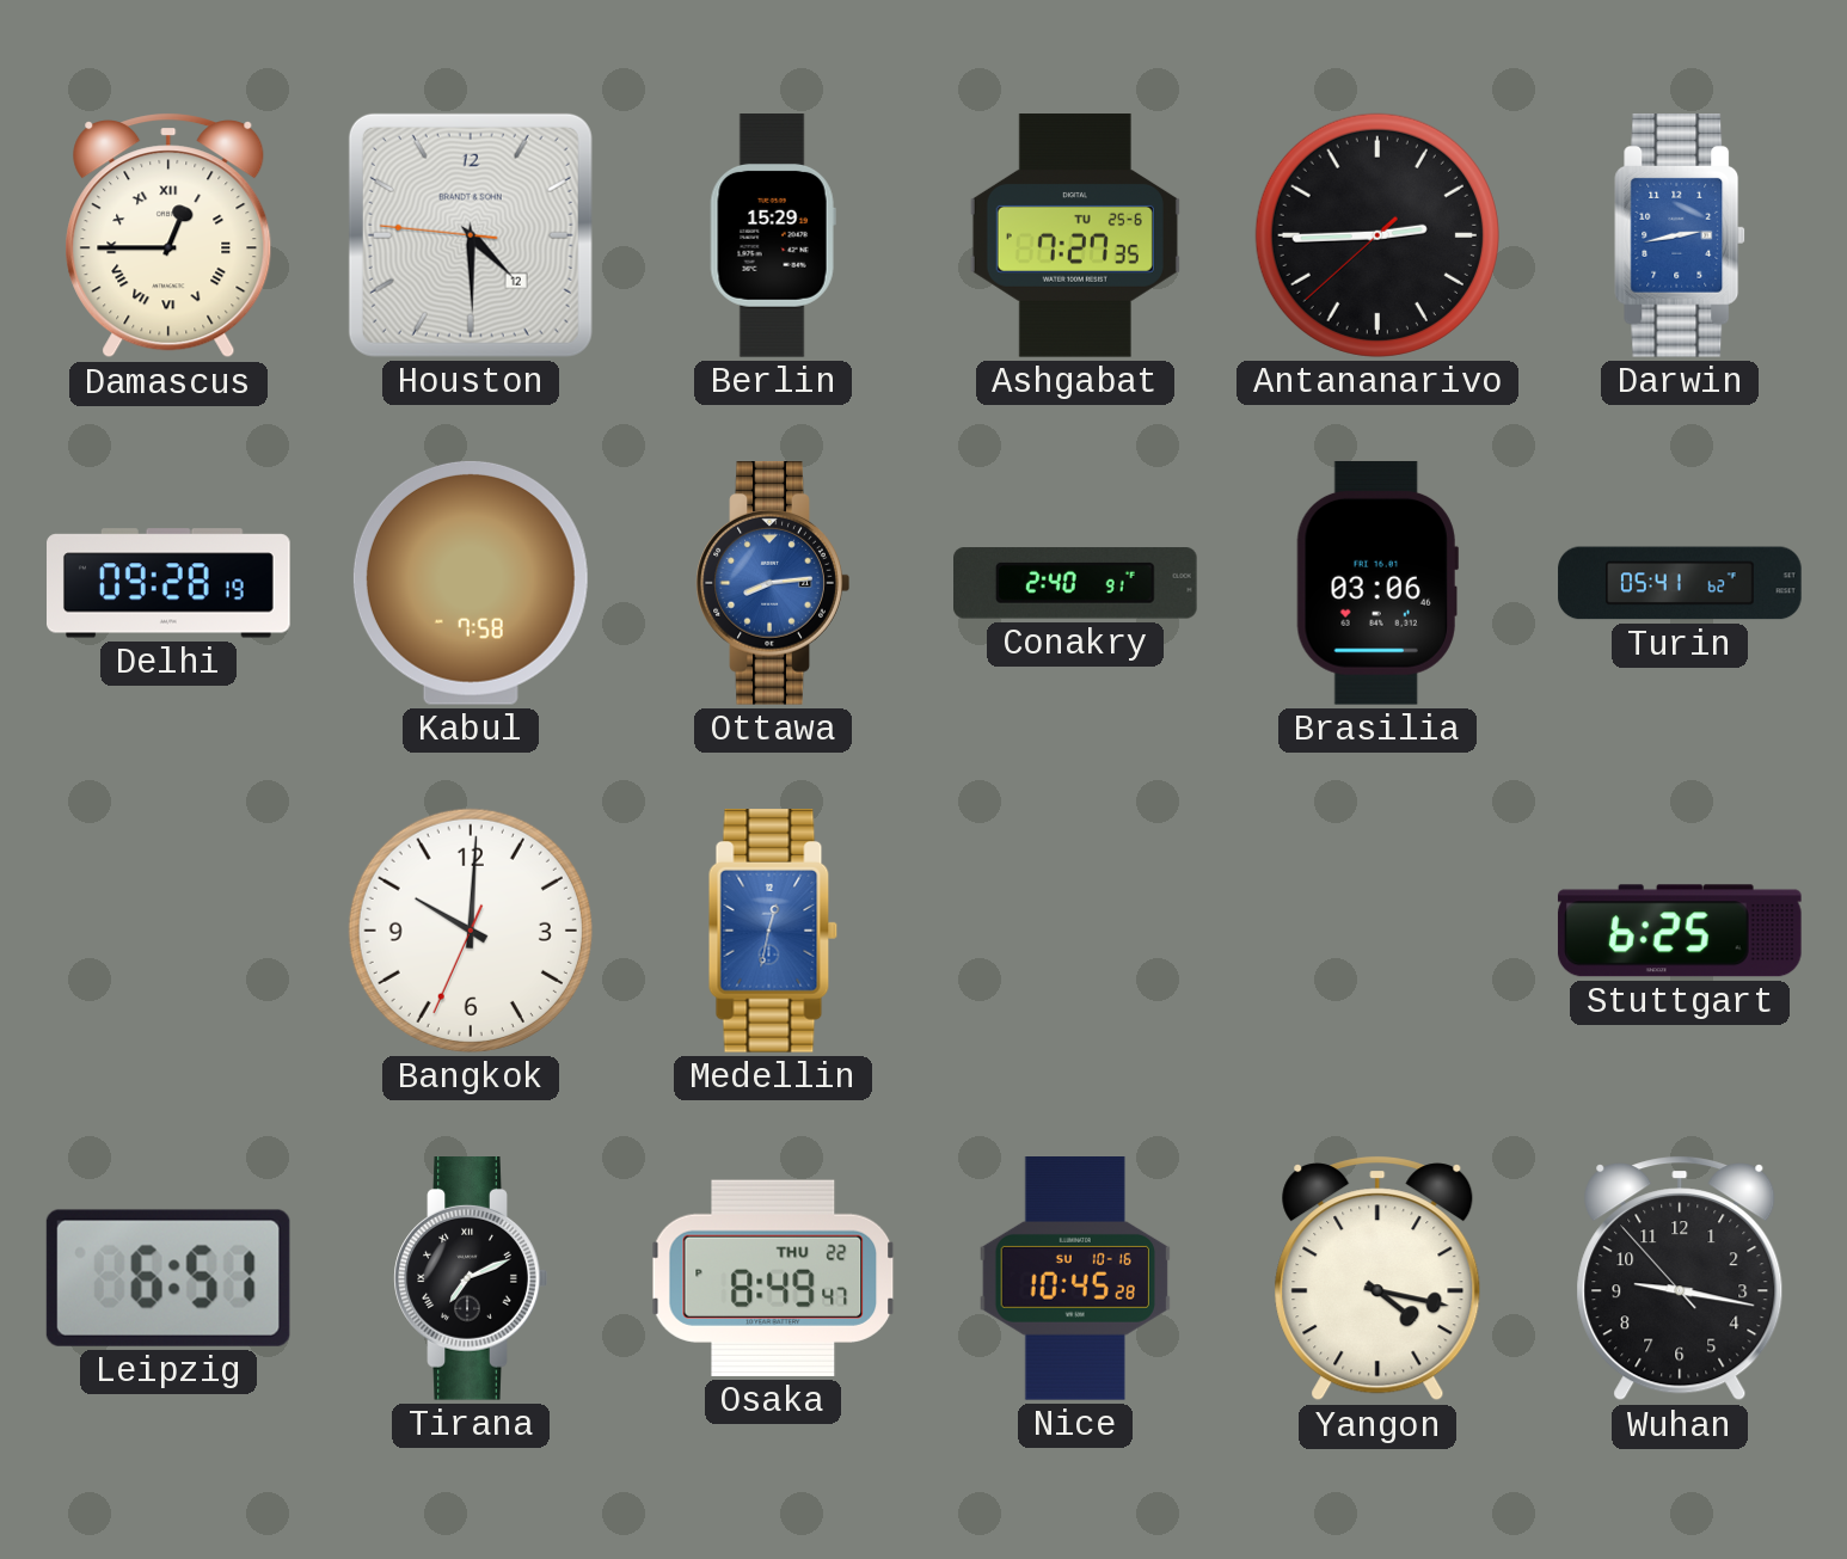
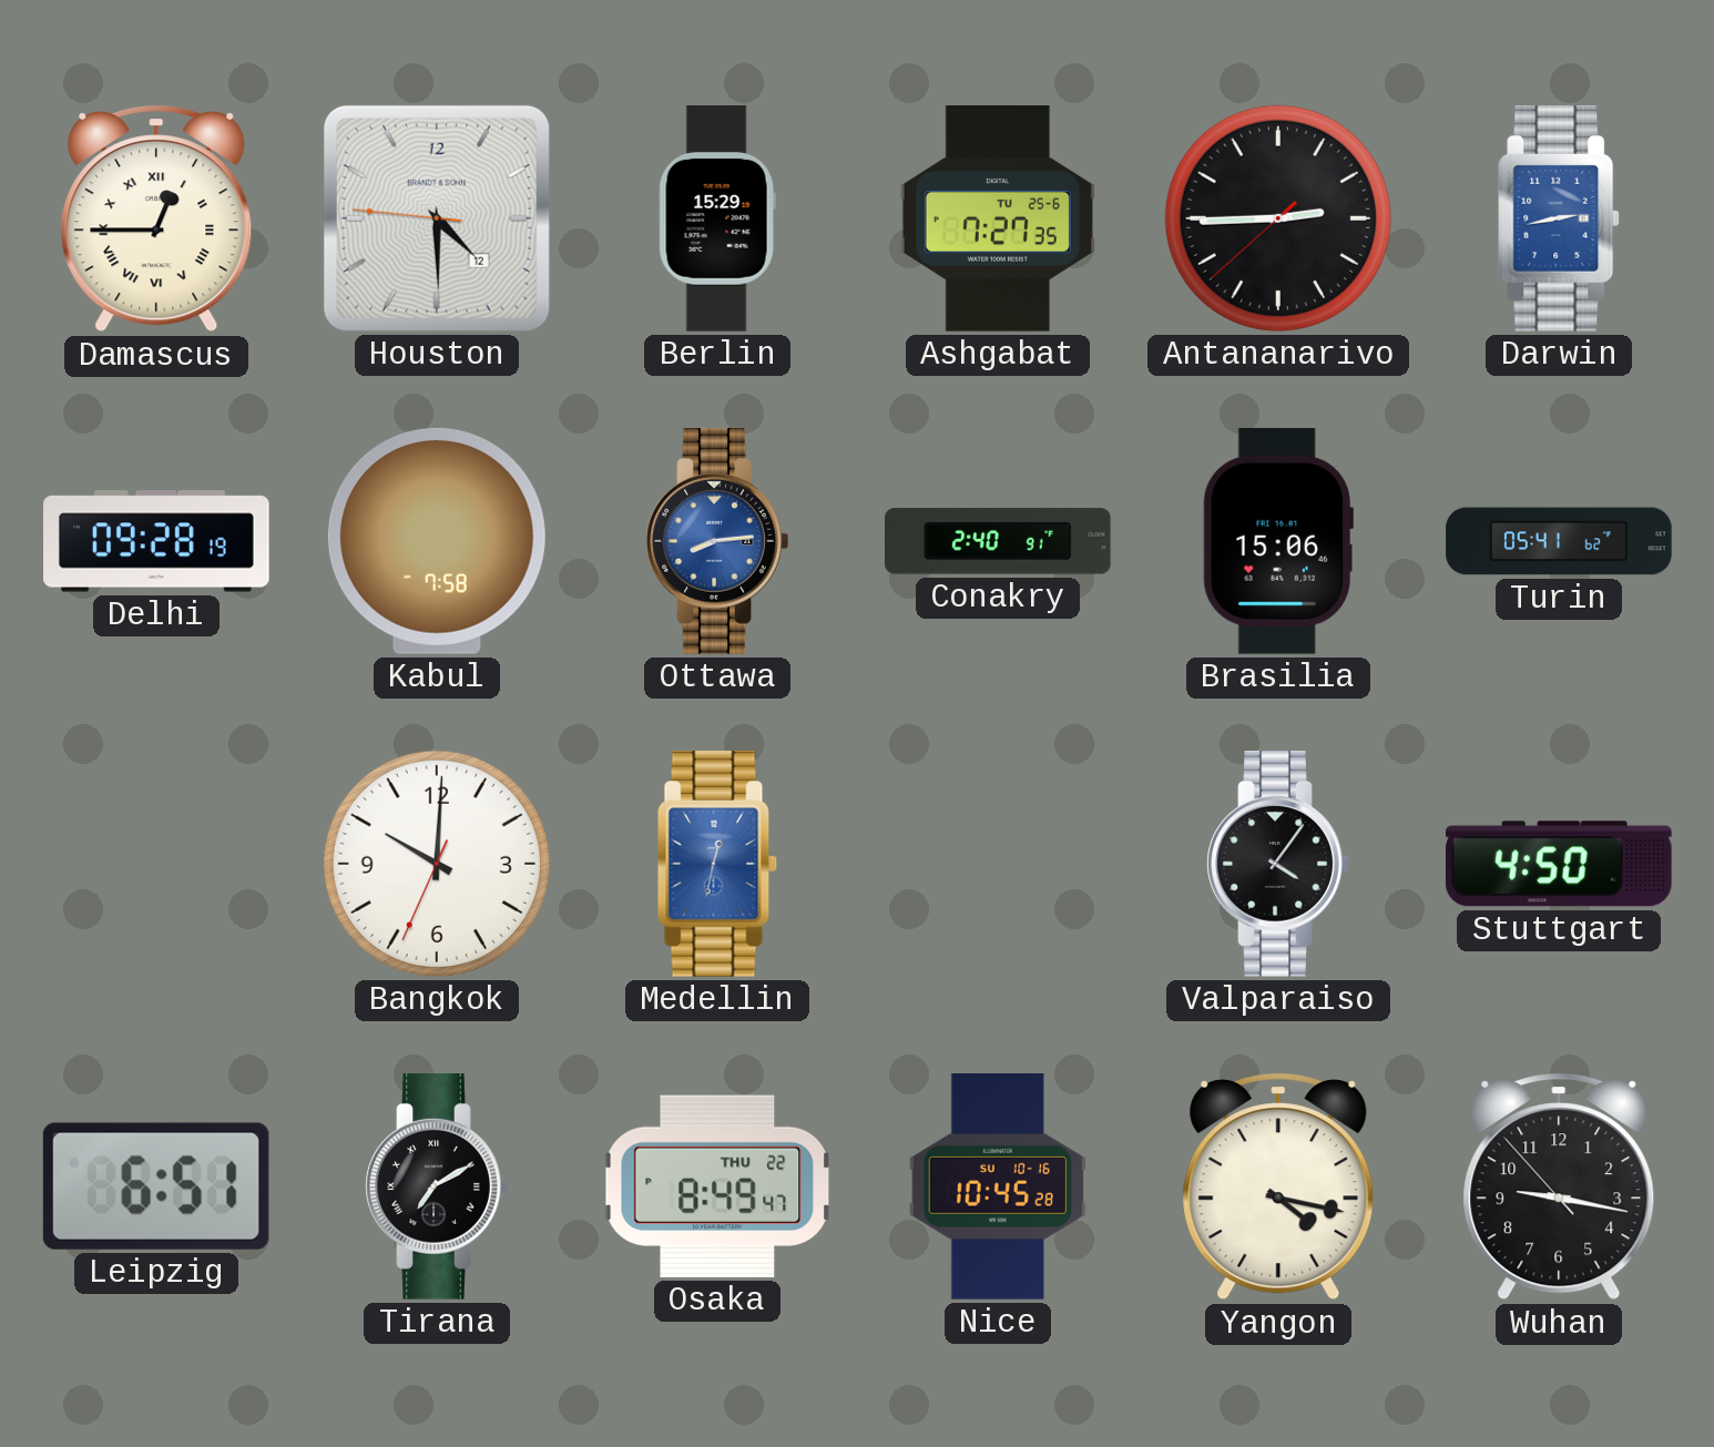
Brasilia: 03:06 -> 15:06
Valparaiso: none -> 4:06
Stuttgart: 6:25 -> 4:50
Tirana: 7:11 -> 7:10
